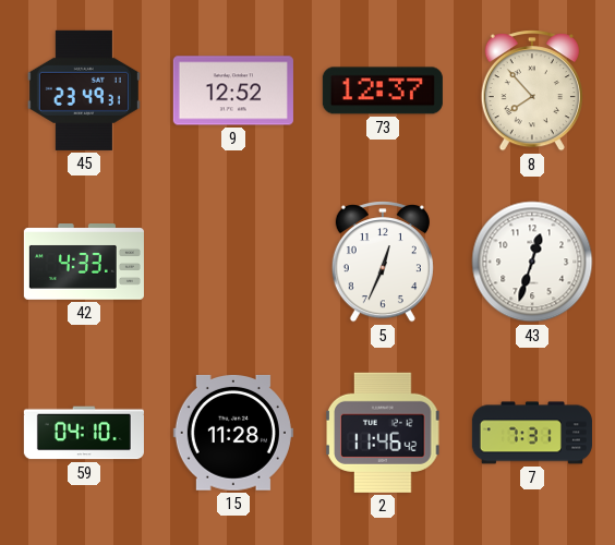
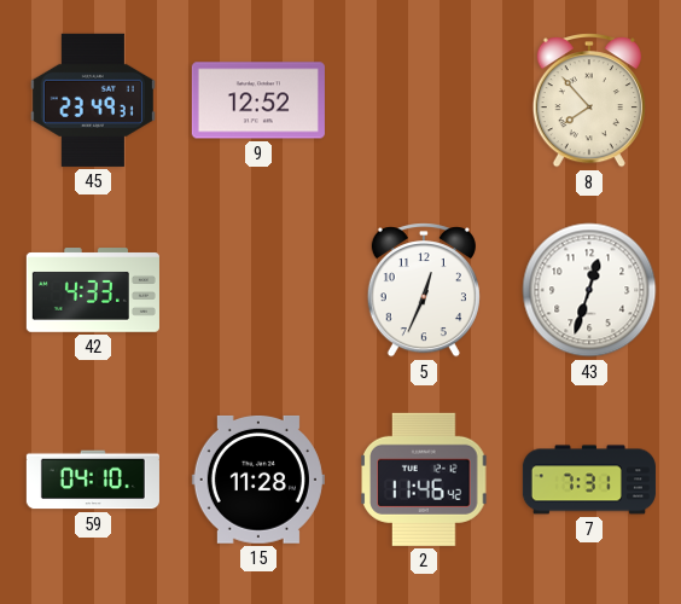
73: 12:37 -> none
